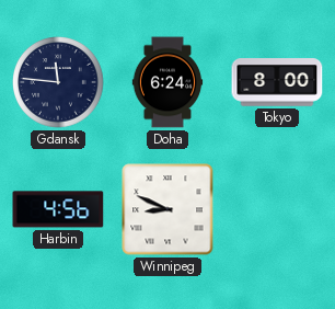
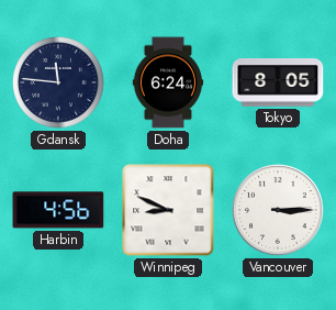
Tokyo: 8:00 -> 8:05
Vancouver: none -> 3:15
